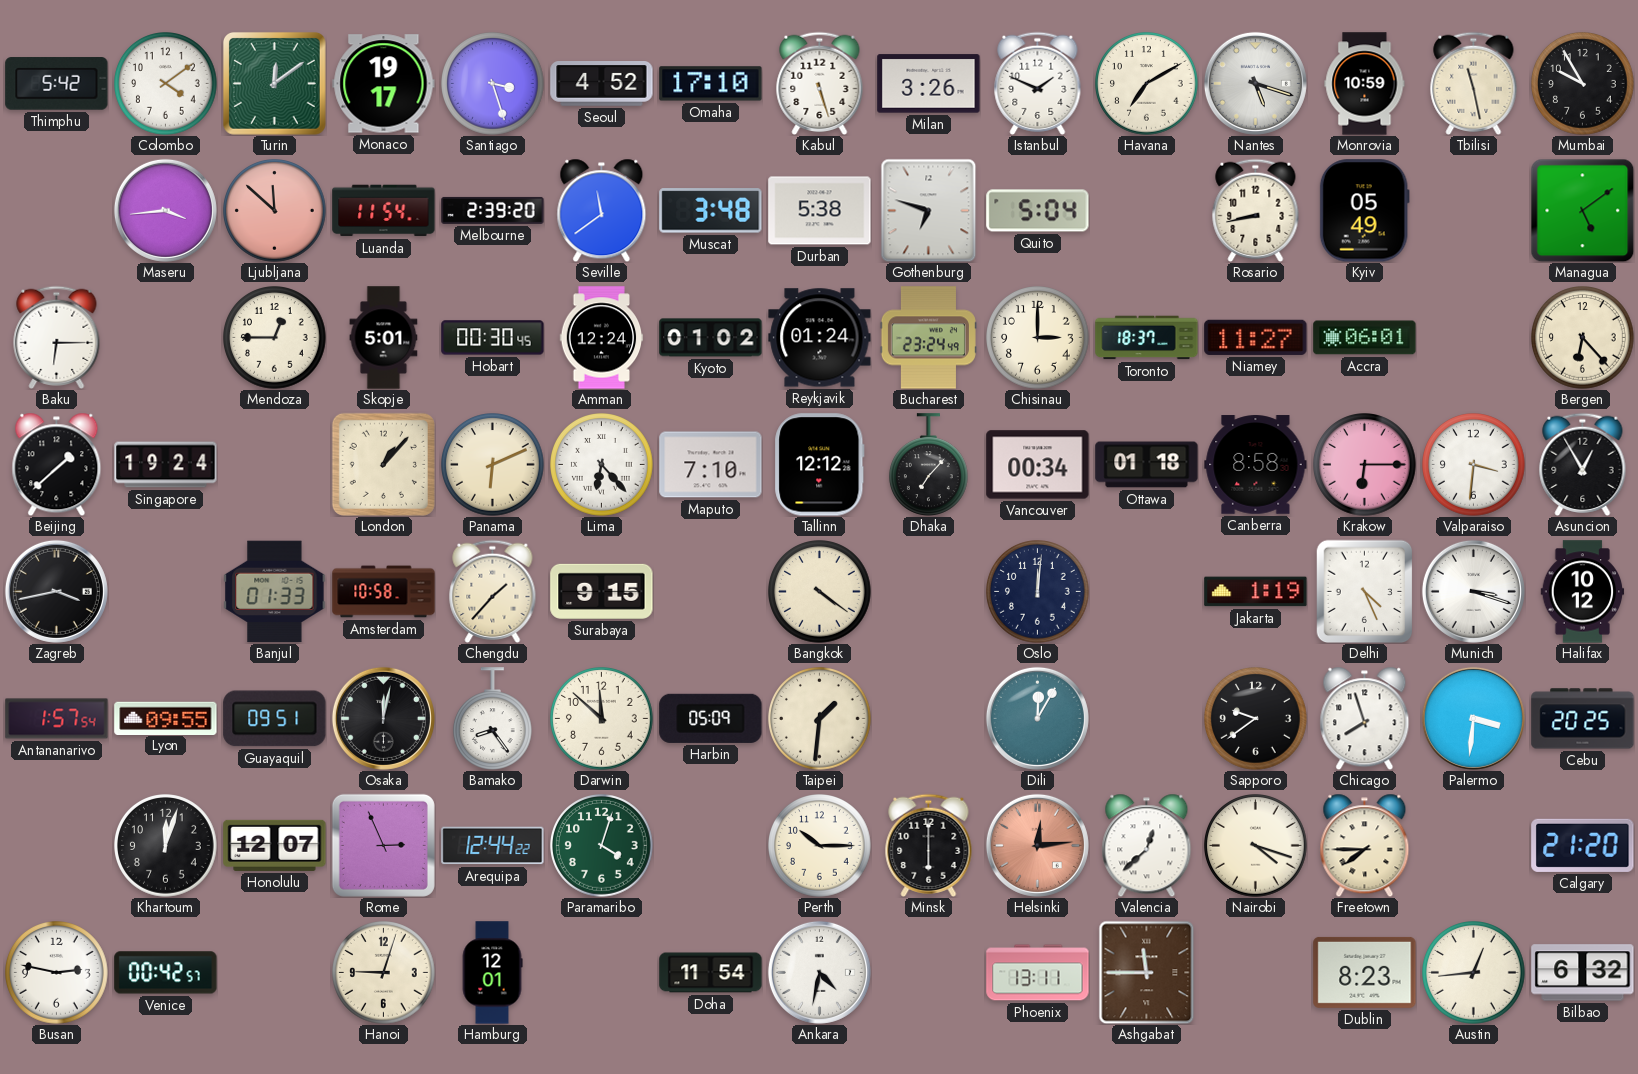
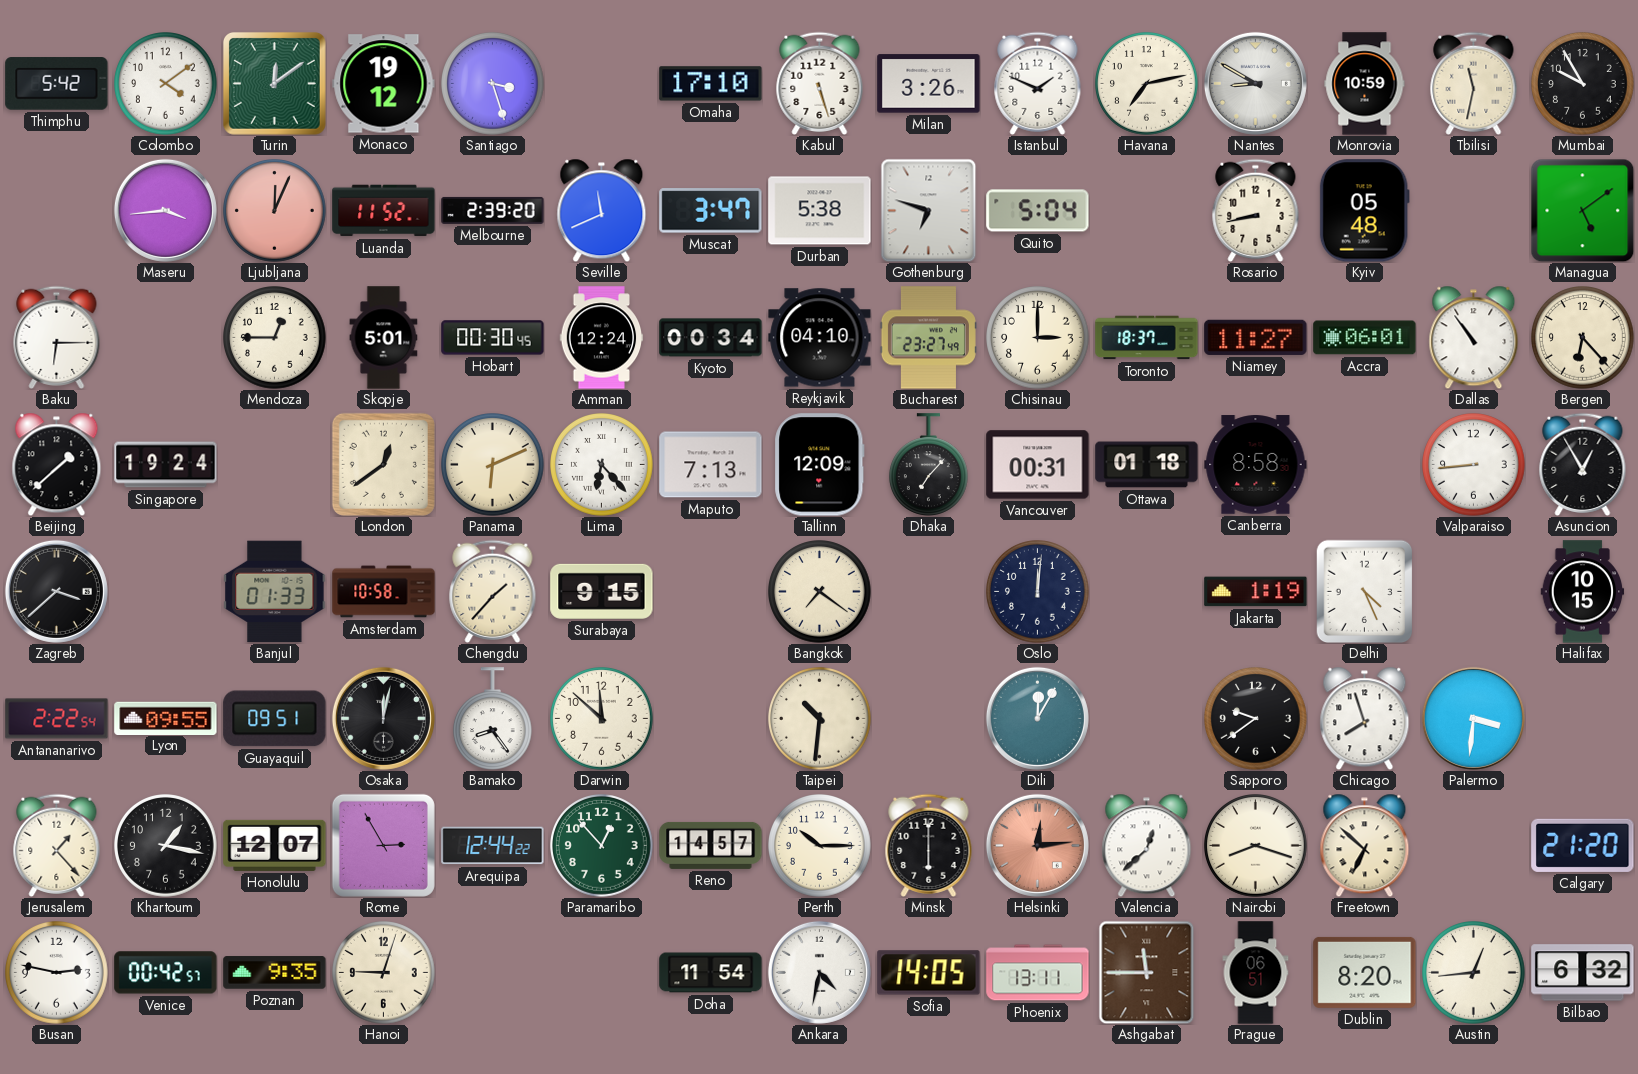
Monaco: 19:17 -> 19:12
Seoul: 4:52 -> none
Havana: 7:10 -> 7:13
Nantes: 5:18 -> 8:50
Tbilisi: 11:28 -> 11:32
Ljubljana: 11:52 -> 12:04
Luanda: 11:54 -> 11:52
Seville: 11:39 -> 11:41
Muscat: 3:48 -> 3:47
Kyiv: 05:49 -> 05:48
Kyoto: 01:02 -> 00:34
Reykjavik: 01:24 -> 04:10
Bucharest: 23:24 -> 23:27
Dallas: none -> 10:54
London: 1:07 -> 12:39
Maputo: 7:10 -> 7:13
Tallinn: 12:12 -> 12:09
Vancouver: 00:34 -> 00:31
Krakow: 6:15 -> none
Valparaiso: 3:31 -> 8:44
Zagreb: 3:43 -> 3:38
Bangkok: 4:21 -> 7:21
Munich: 3:18 -> none
Halifax: 10:12 -> 10:15
Antananarivo: 1:57 -> 2:22
Harbin: 05:09 -> none
Taipei: 1:31 -> 10:31
Cebu: 20:25 -> none
Jerusalem: none -> 1:23
Khartoum: 12:03 -> 1:17
Rome: 2:56 -> 2:55
Paramaribo: 4:03 -> 12:53
Reno: none -> 14:57
Nairobi: 4:18 -> 8:18
Freetown: 7:45 -> 6:52
Poznan: none -> 9:35
Hamburg: 12:01 -> none
Sofia: none -> 14:05
Prague: none -> 06:51
Dublin: 8:23 -> 8:20
